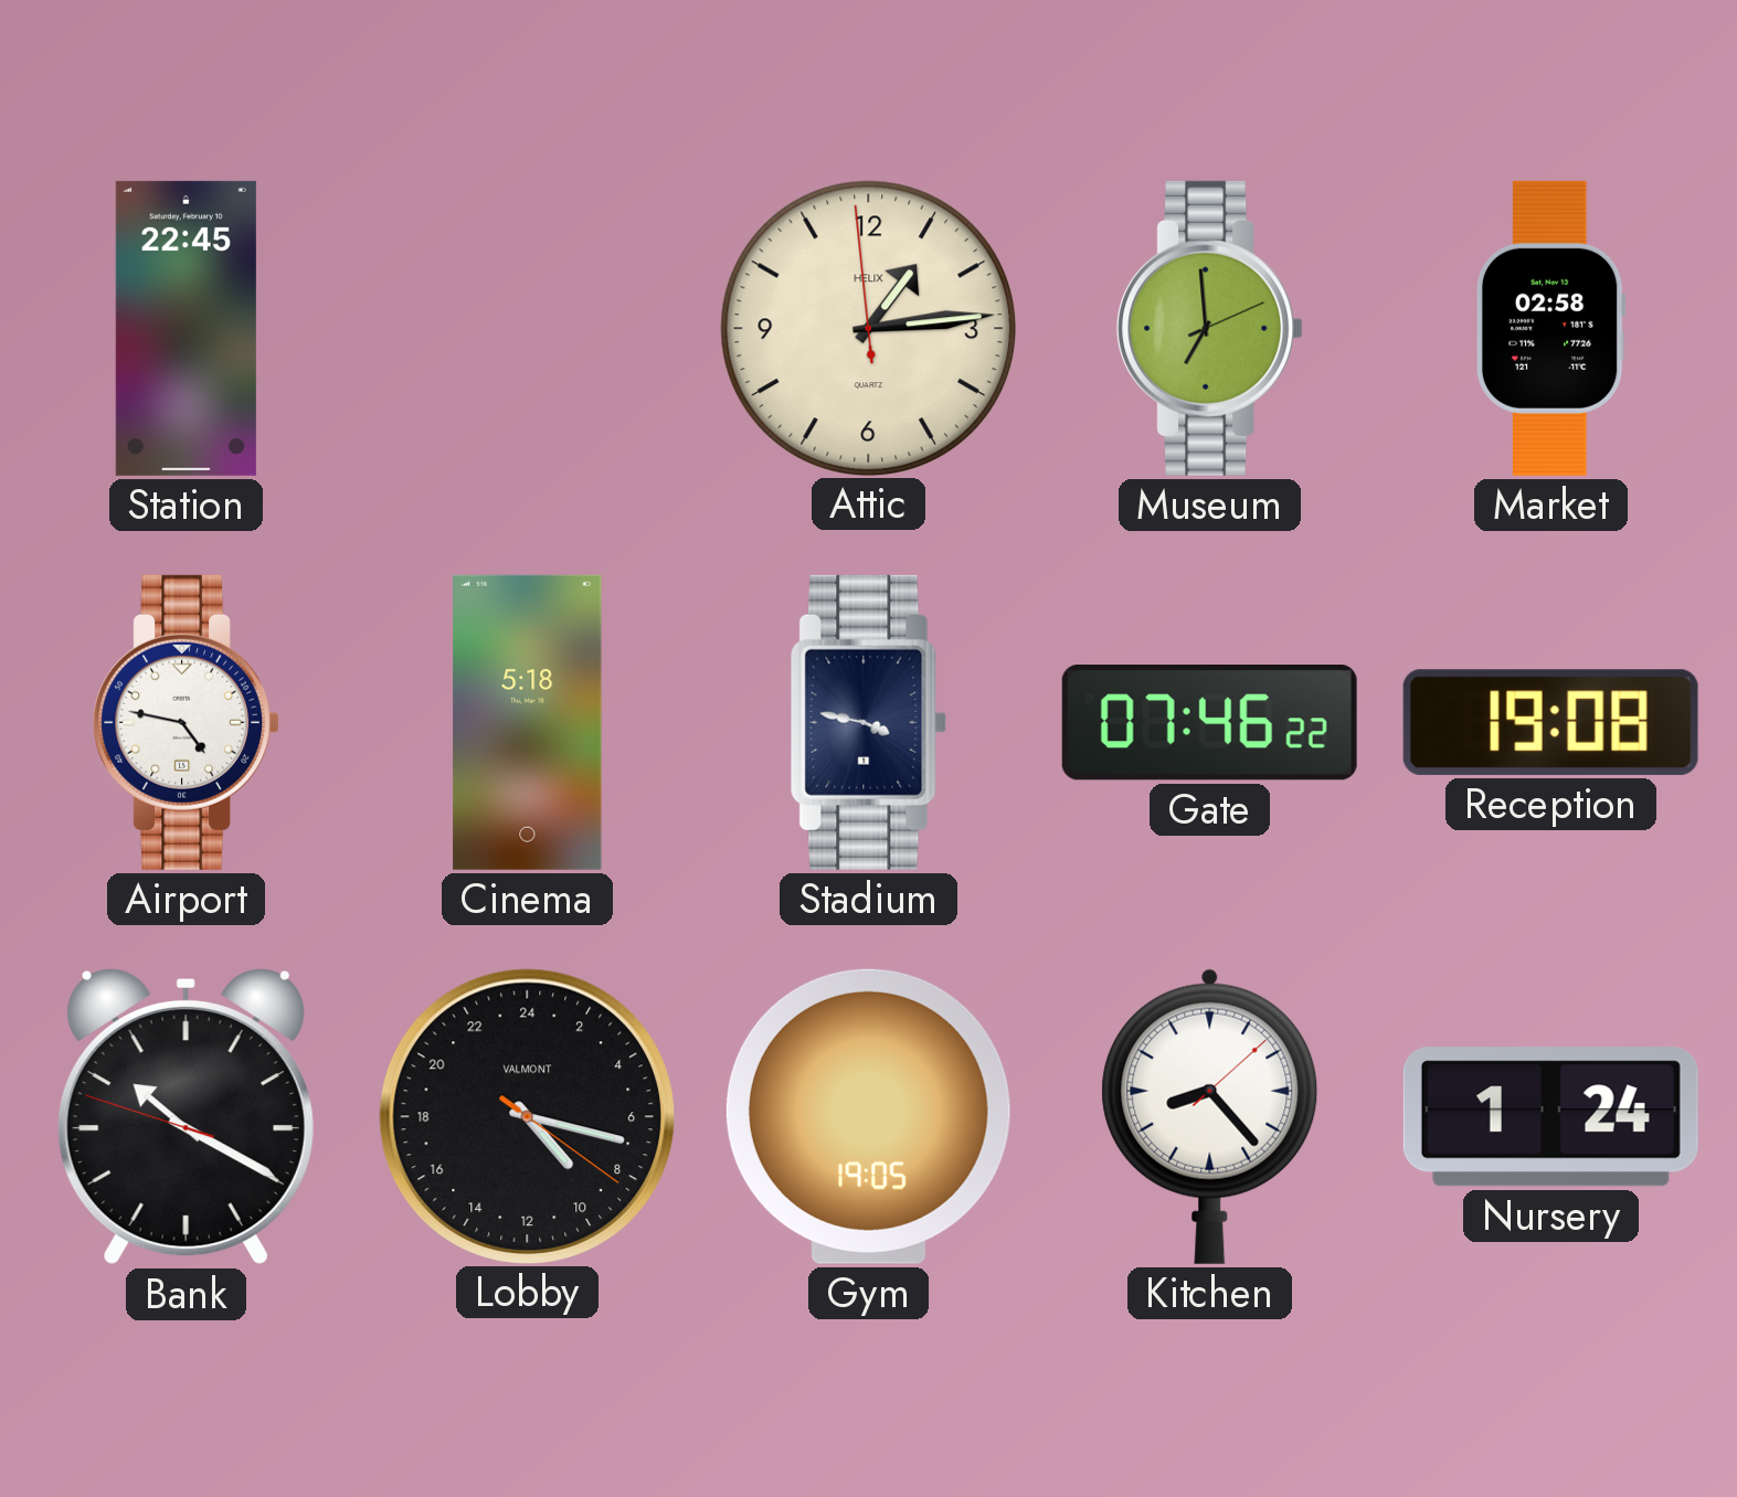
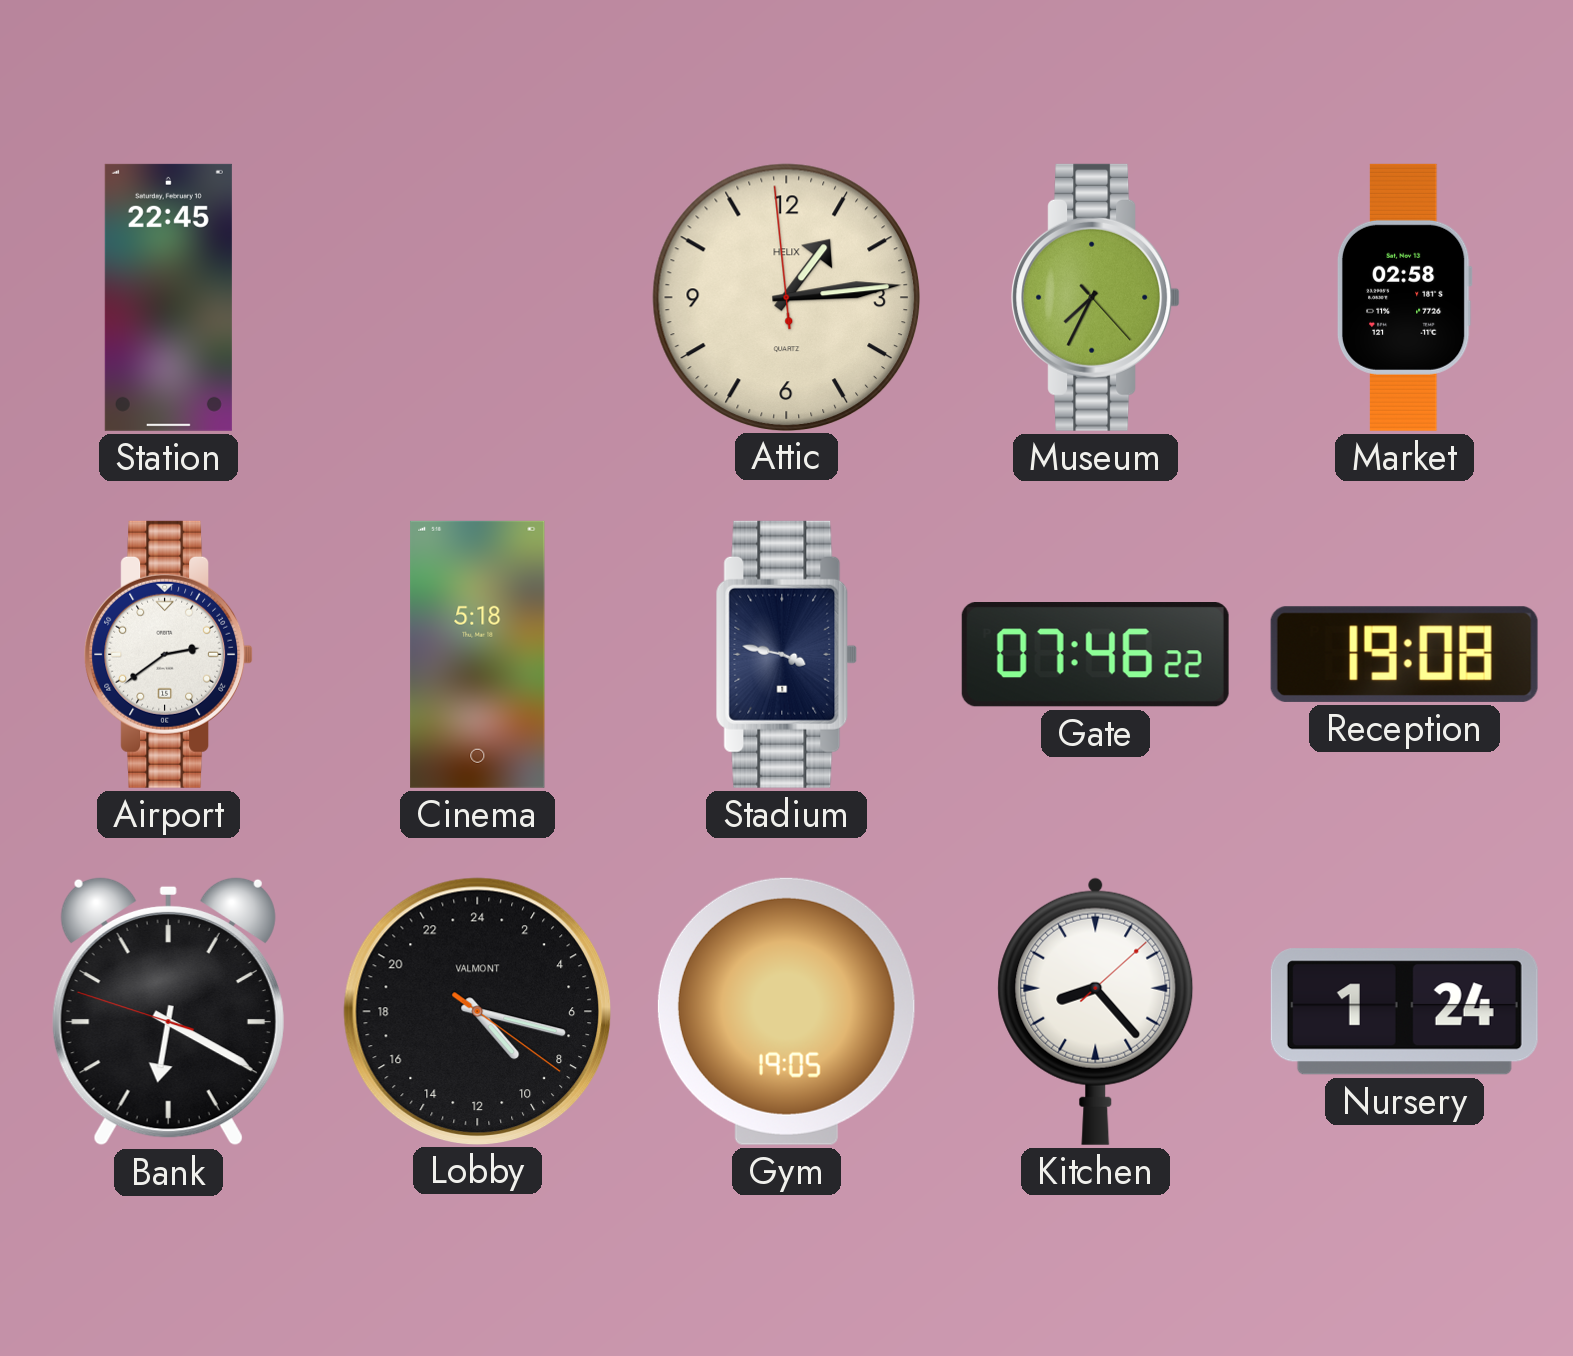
Museum: 6:59 -> 7:34
Airport: 4:47 -> 2:39
Bank: 10:19 -> 6:19
